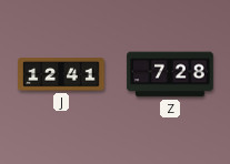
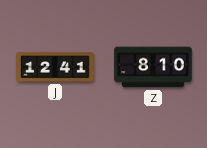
Z: 7:28 -> 8:10
